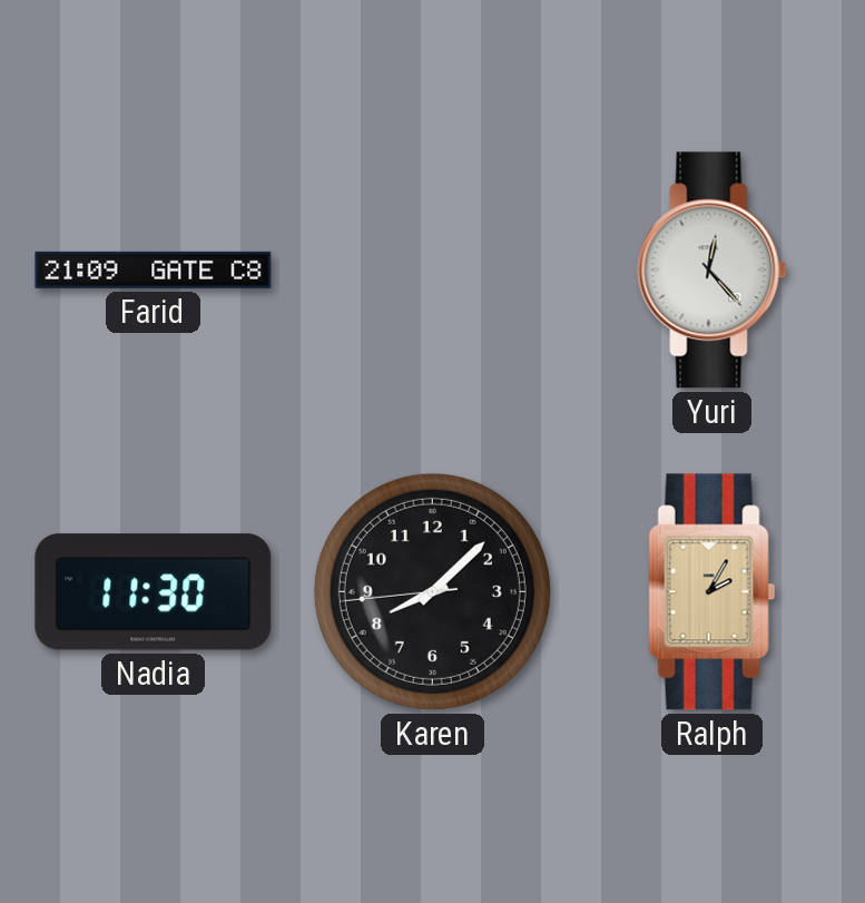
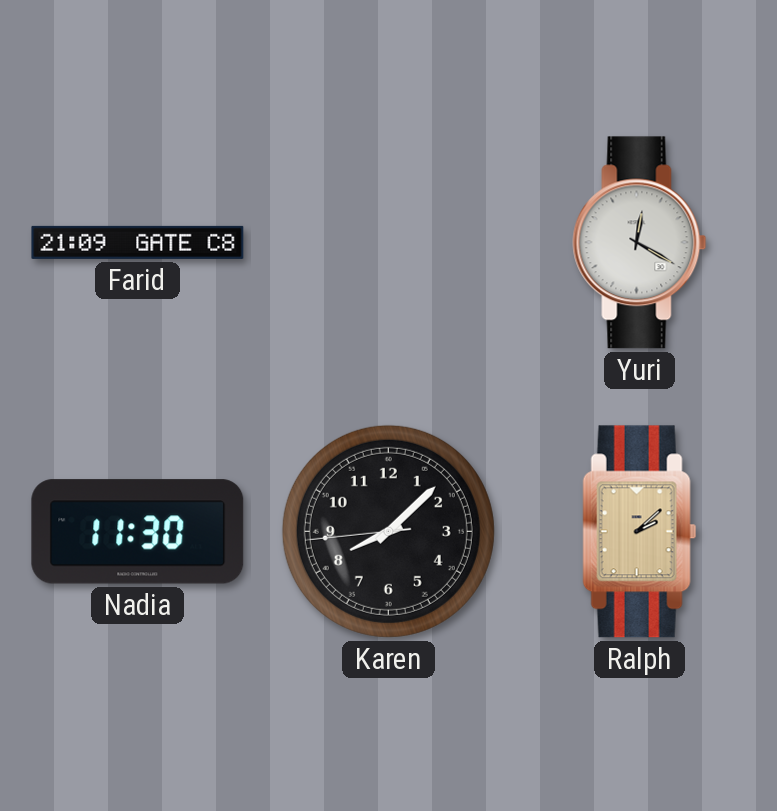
Yuri: 12:23 -> 12:20
Ralph: 2:05 -> 2:08
